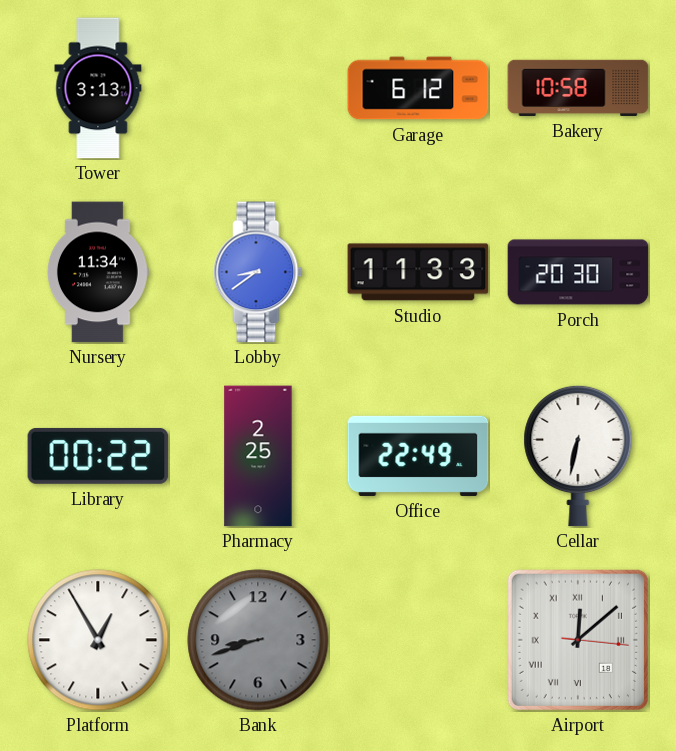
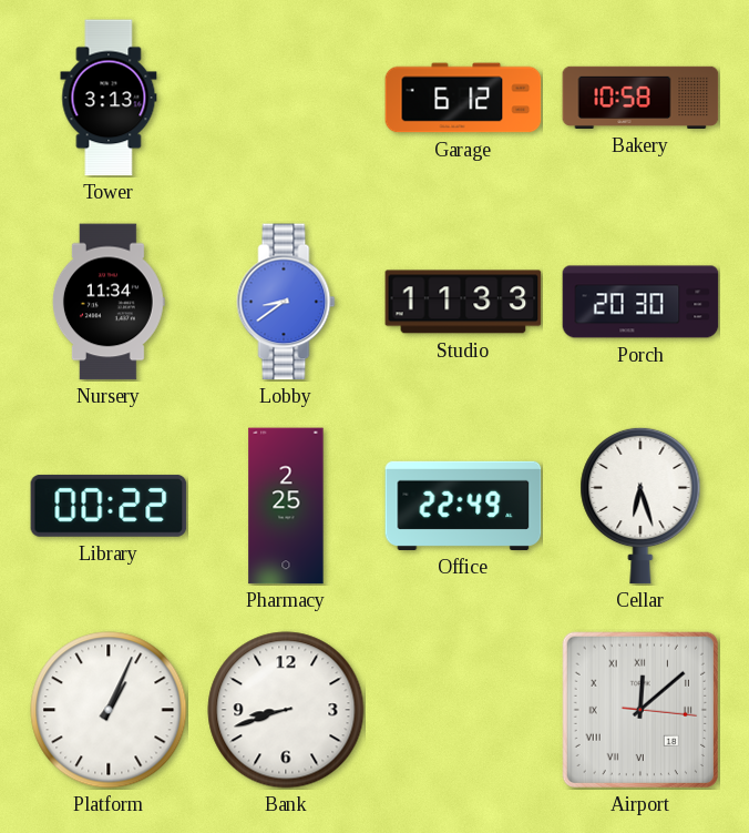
Cellar: 6:32 -> 6:27
Platform: 12:55 -> 1:04
Bank dial: grey -> white
